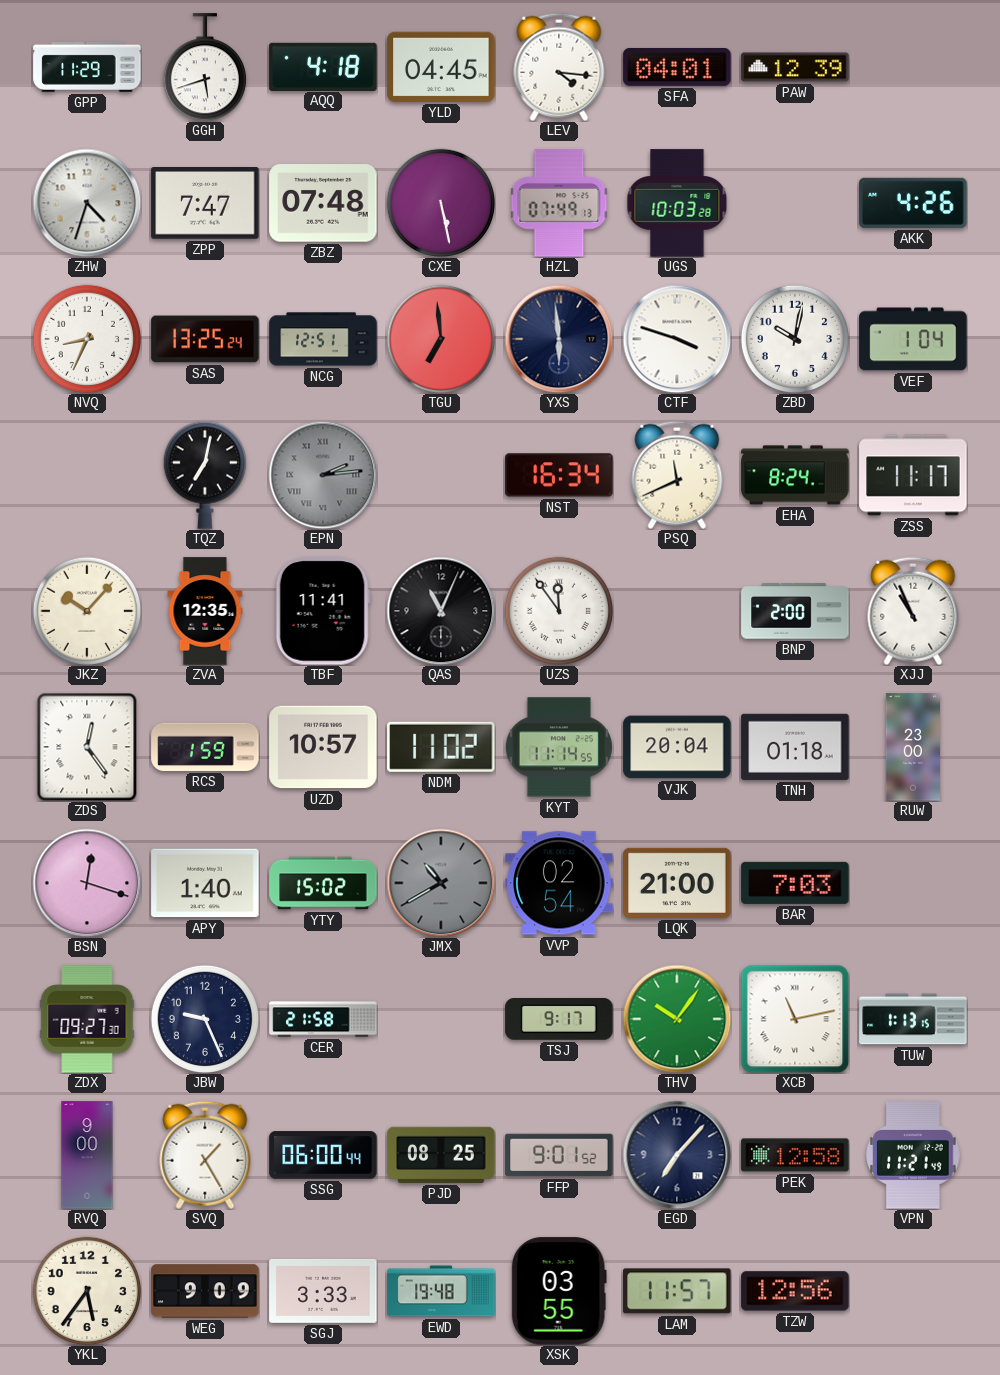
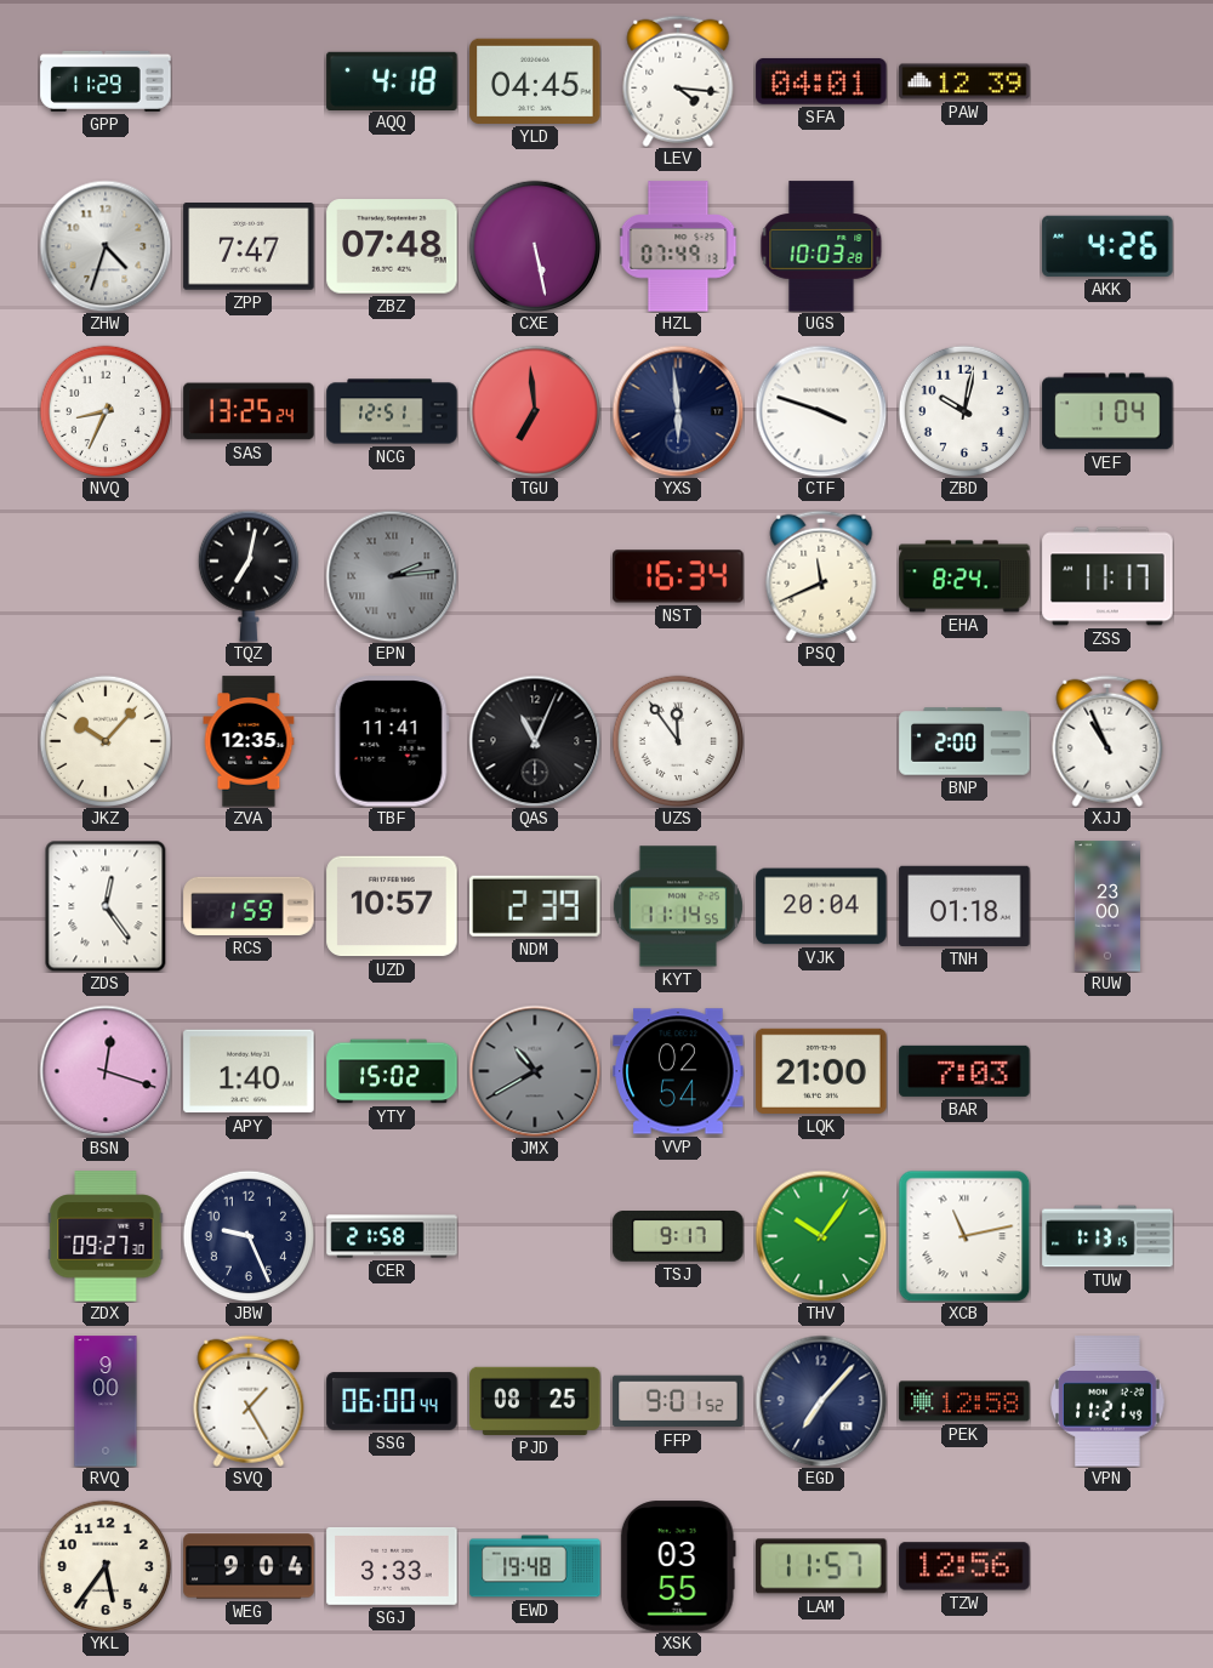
GGH: 5:42 -> none
NDM: 11:02 -> 2:39
WEG: 9:09 -> 9:04
